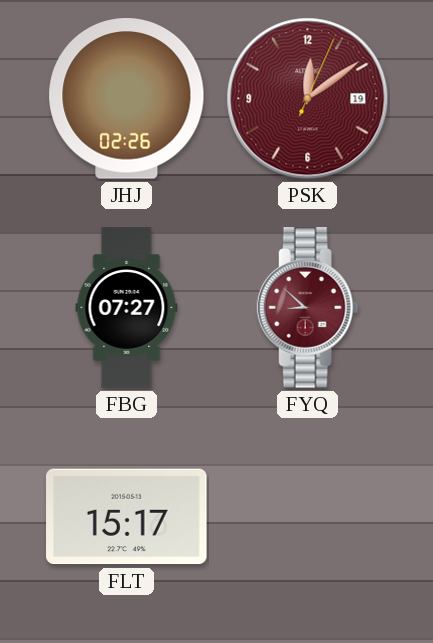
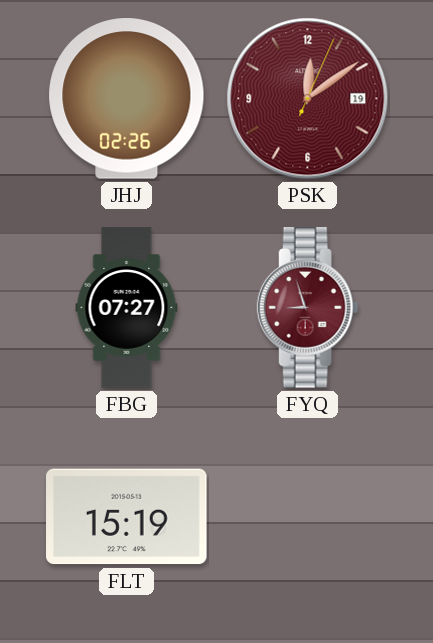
FYQ: 8:52 -> 8:57
FLT: 15:17 -> 15:19
